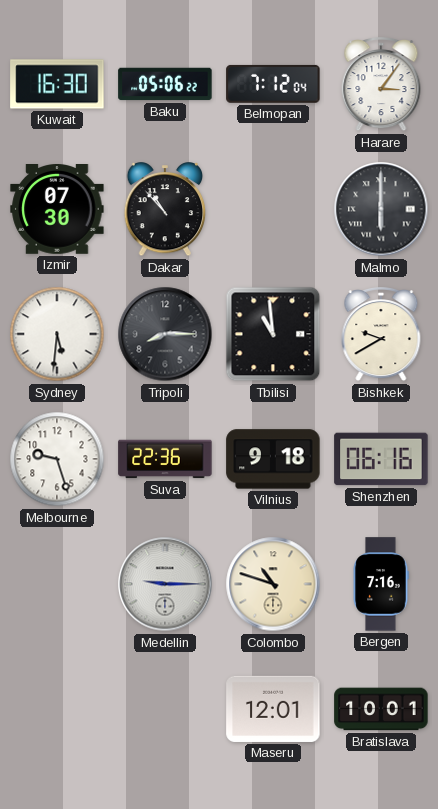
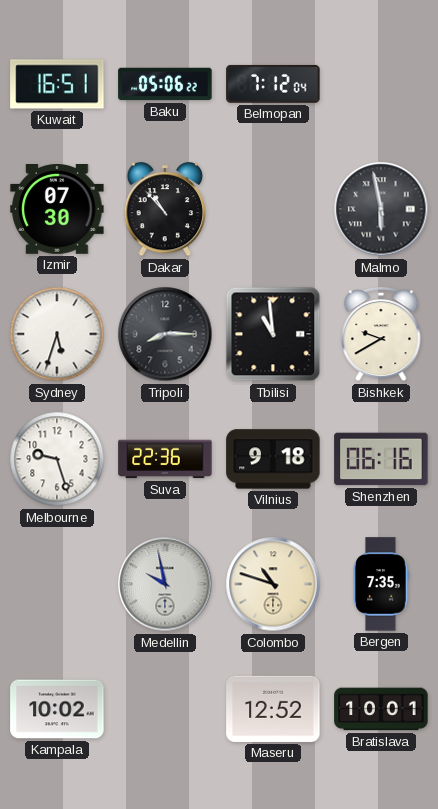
Kuwait: 16:30 -> 16:51
Harare: 3:06 -> none
Malmo: 6:00 -> 5:58
Sydney: 5:31 -> 5:33
Medellin: 9:15 -> 9:58
Bergen: 7:16 -> 7:35
Kampala: none -> 10:02
Maseru: 12:01 -> 12:52
